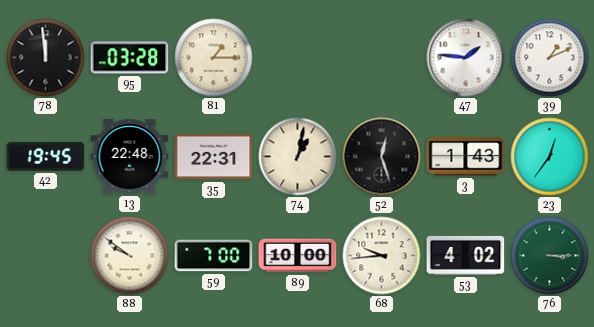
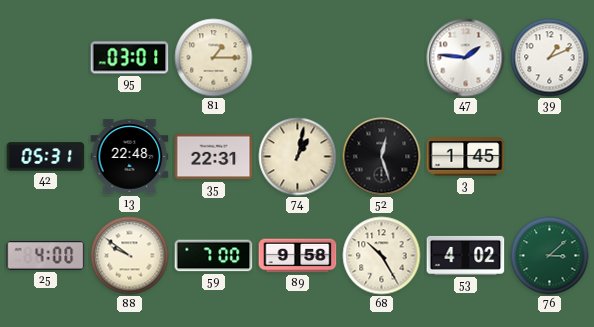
78: 11:59 -> none
95: 03:28 -> 03:01
42: 19:45 -> 05:31
3: 1:43 -> 1:45
23: 12:36 -> none
25: none -> 4:00
89: 10:00 -> 9:58
68: 9:44 -> 10:25
76: 3:15 -> 3:08
